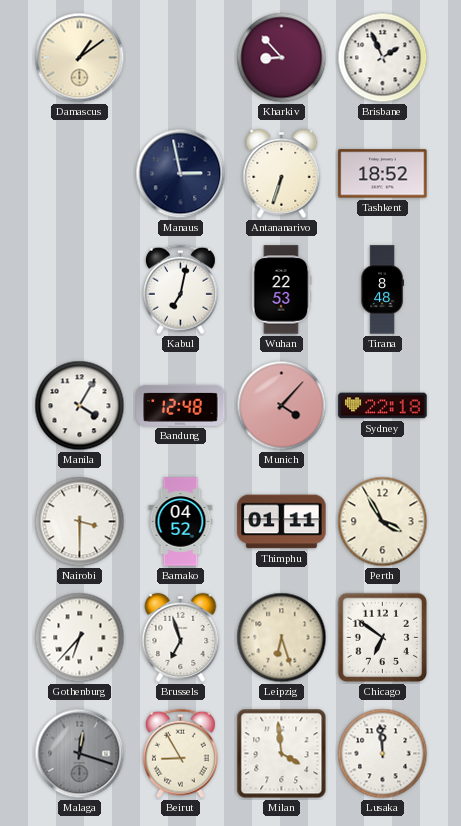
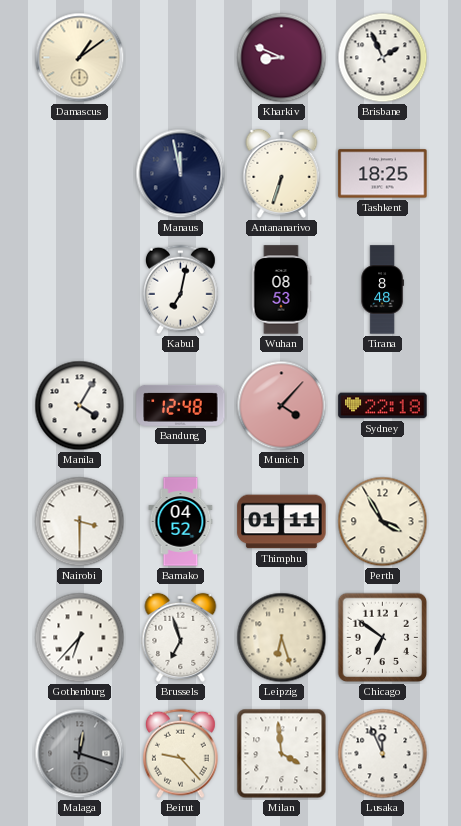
Kharkiv: 8:53 -> 8:49
Manaus: 2:58 -> 11:58
Tashkent: 18:52 -> 18:25
Wuhan: 22:53 -> 08:53
Beirut: 8:55 -> 9:23
Lusaka: 11:59 -> 11:56
